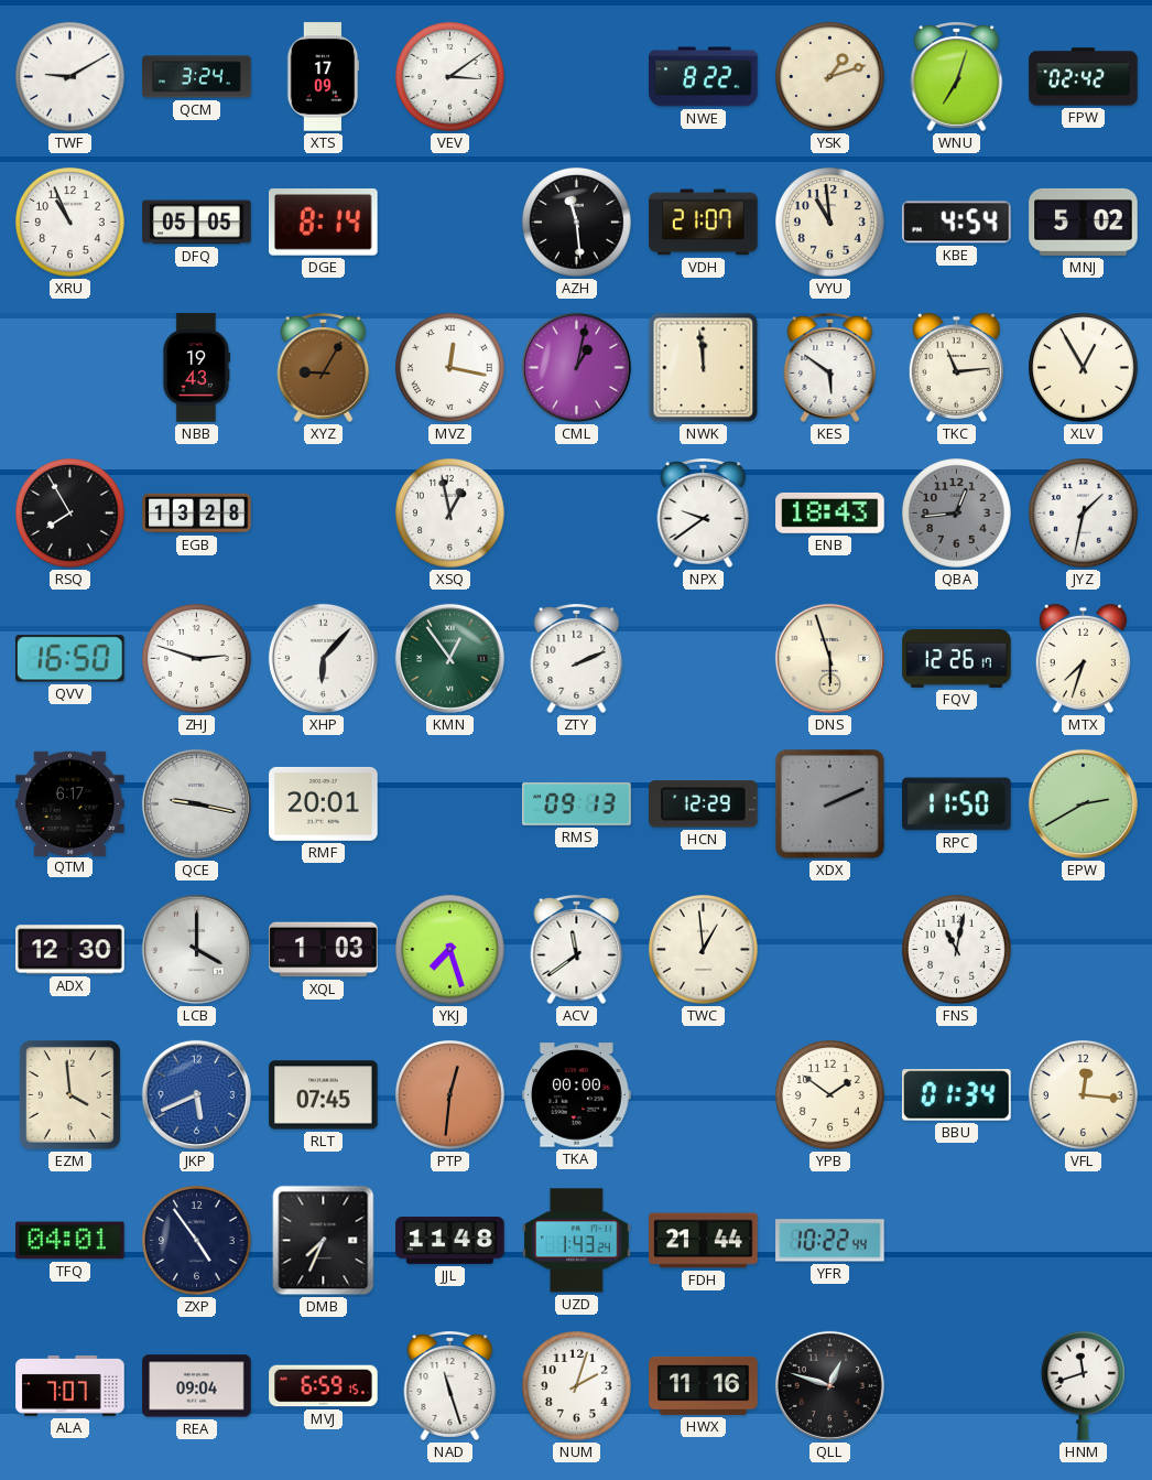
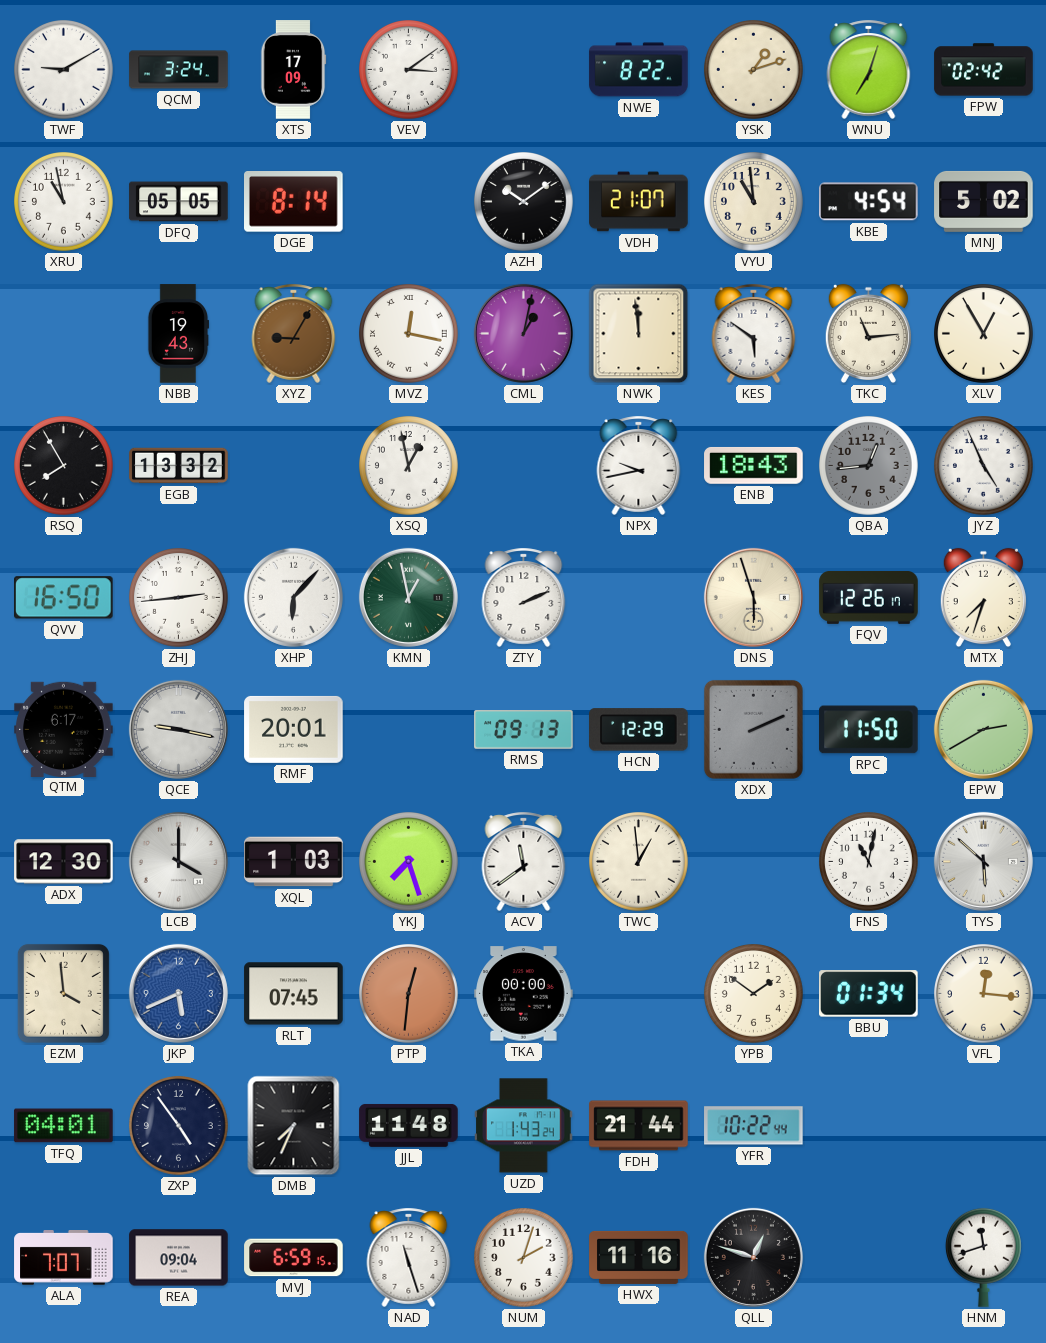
XRU: 10:56 -> 10:58
AZH: 11:29 -> 10:09
EGB: 13:28 -> 13:32
NPX: 9:39 -> 9:43
JYZ: 1:32 -> 4:56
ZHJ: 2:48 -> 2:44
KMN: 12:54 -> 12:58
TYS: none -> 5:52
